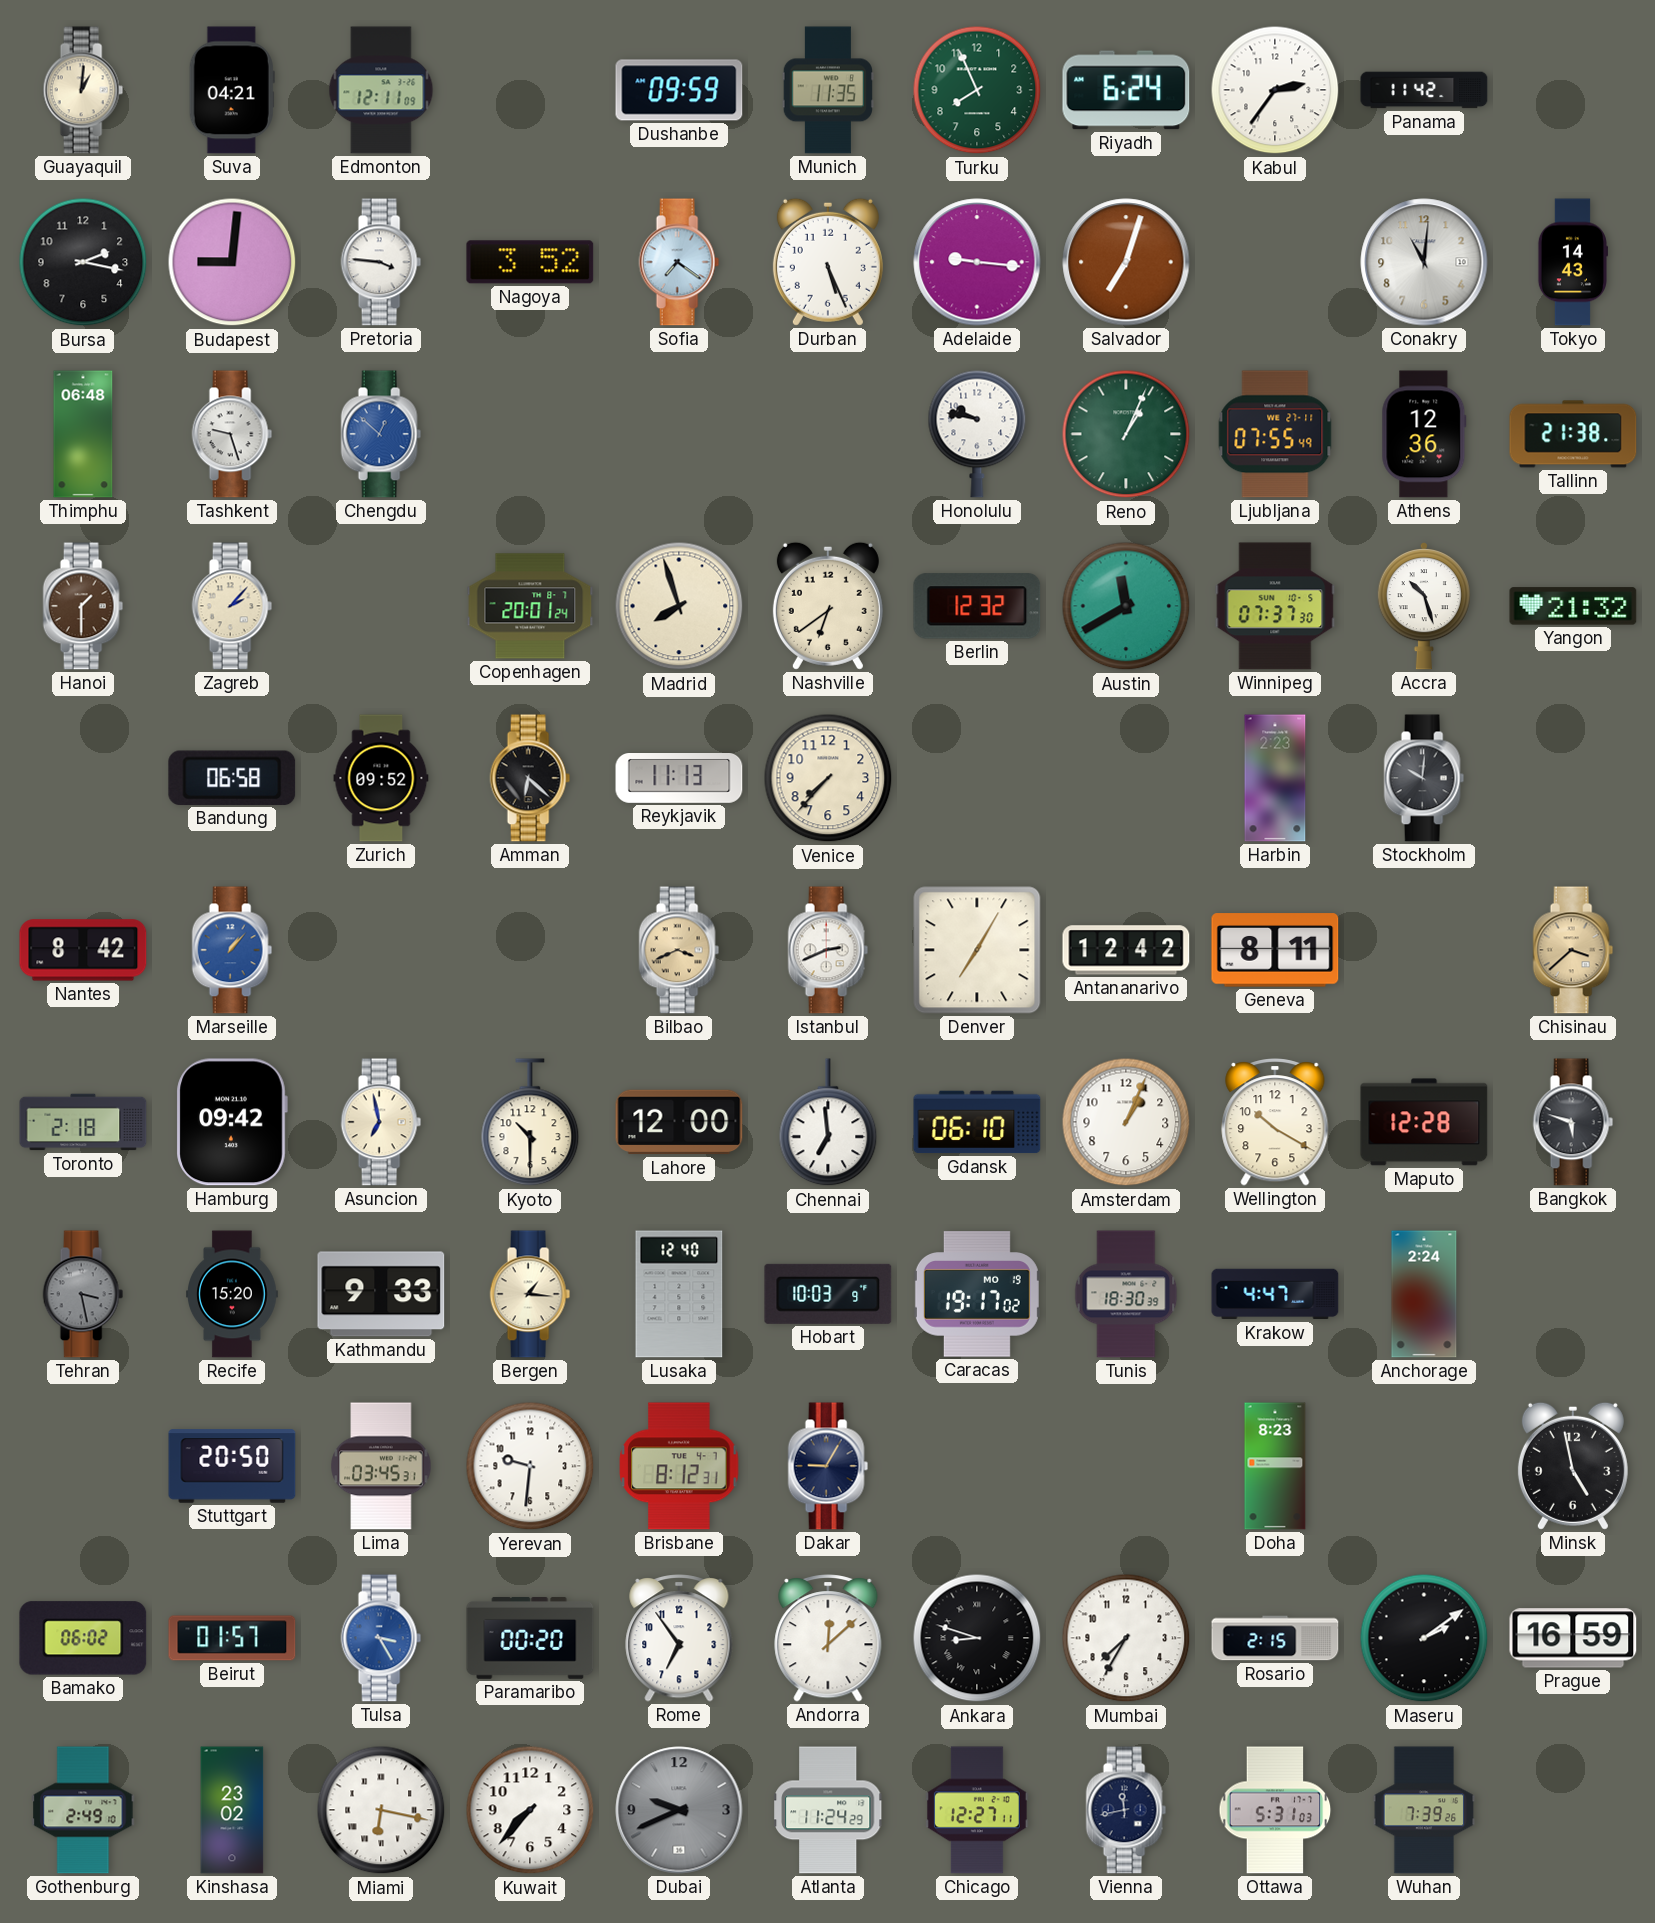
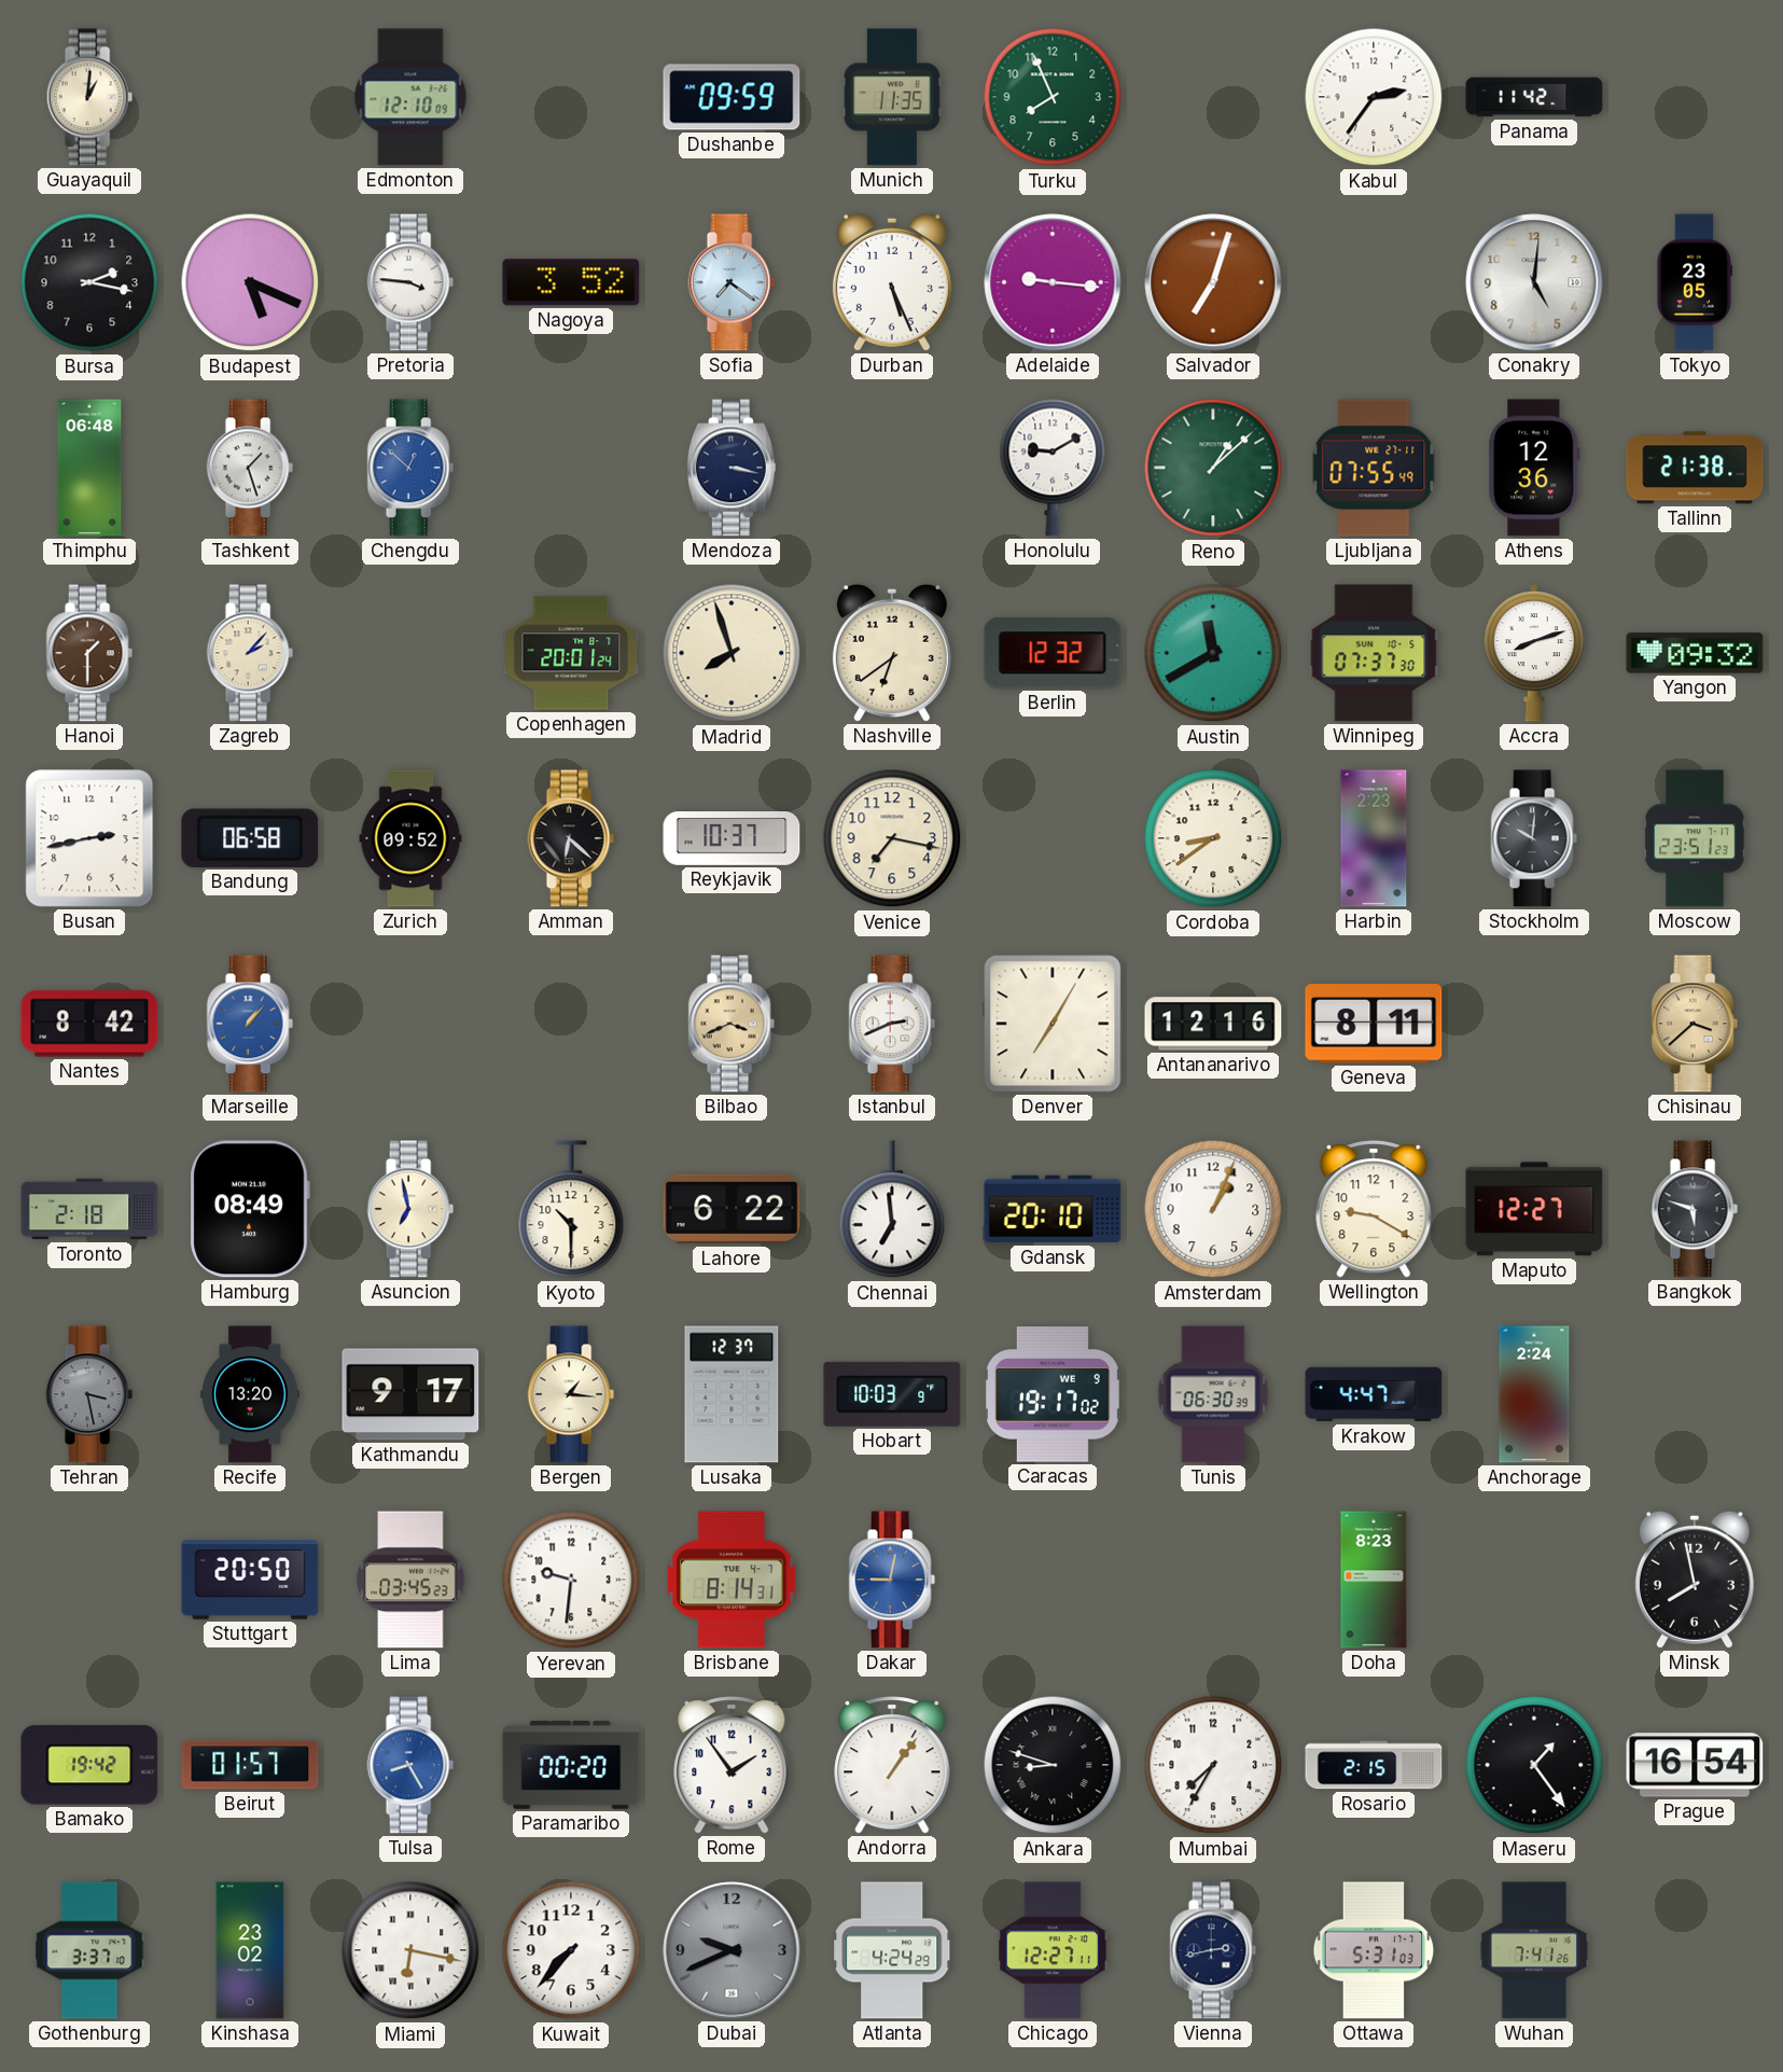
Suva: 04:21 -> none
Edmonton: 12:11 -> 12:10
Riyadh: 6:24 -> none
Budapest: 9:01 -> 5:19
Conakry: 11:01 -> 5:01
Tokyo: 14:43 -> 23:05
Tashkent: 9:27 -> 1:27
Mendoza: none -> 3:17
Honolulu: 9:47 -> 9:10
Reno: 1:04 -> 1:08
Accra: 10:27 -> 8:12
Yangon: 21:32 -> 09:32
Busan: none -> 2:43
Reykjavik: 11:13 -> 10:37
Venice: 7:37 -> 7:17
Cordoba: none -> 8:39
Moscow: none -> 23:51
Antananarivo: 12:42 -> 12:16
Hamburg: 09:42 -> 08:49
Lahore: 12:00 -> 6:22
Gdansk: 06:10 -> 20:10
Wellington: 10:20 -> 9:20
Maputo: 12:28 -> 12:27
Recife: 15:20 -> 13:20
Kathmandu: 9:33 -> 9:17
Lusaka: 12:40 -> 12:37
Caracas date: MO 19 -> WE 9
Tunis: 18:30 -> 06:30
Lima: 03:45:31 -> 03:45:23
Brisbane: 8:12 -> 8:14
Dakar: 9:05 -> 9:02
Dakar dial: navy -> blue
Minsk: 4:58 -> 7:58
Bamako: 06:02 -> 19:42
Tulsa: 3:25 -> 8:25
Rome: 6:54 -> 1:54
Andorra: 12:08 -> 1:06
Maseru: 2:09 -> 1:24
Prague: 16:59 -> 16:54
Gothenburg: 2:49 -> 3:37
Atlanta: 11:24 -> 4:24
Vienna: 11:43 -> 2:43
Wuhan: 7:39 -> 7:41
